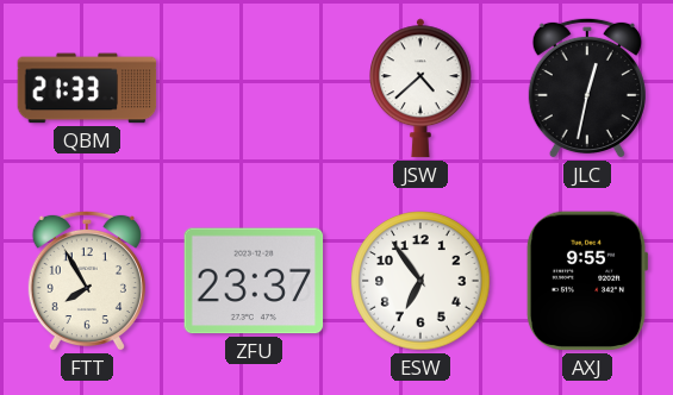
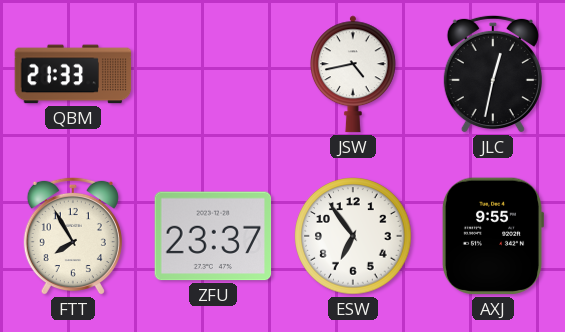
JSW: 4:38 -> 4:43
